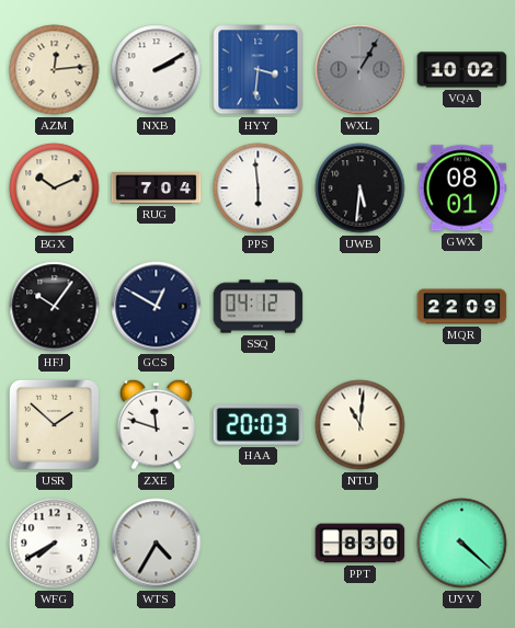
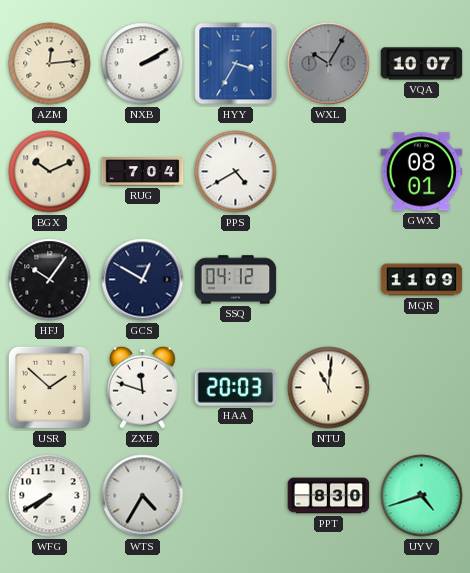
HYY: 3:31 -> 3:35
WXL: 1:05 -> 10:05
VQA: 10:02 -> 10:07
PPS: 5:59 -> 4:40
UWB: 5:31 -> none
MQR: 22:09 -> 11:09
UYV: 4:22 -> 4:42
